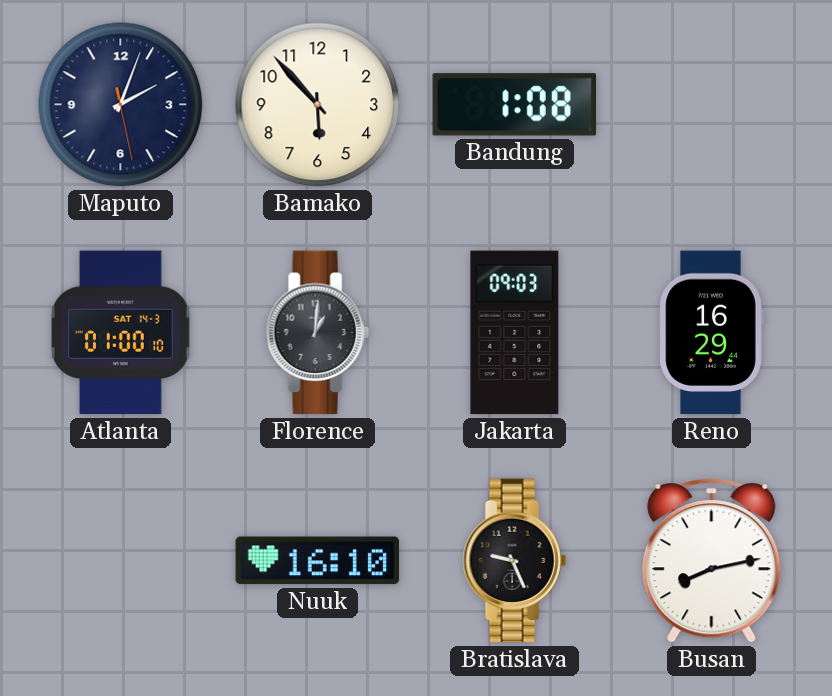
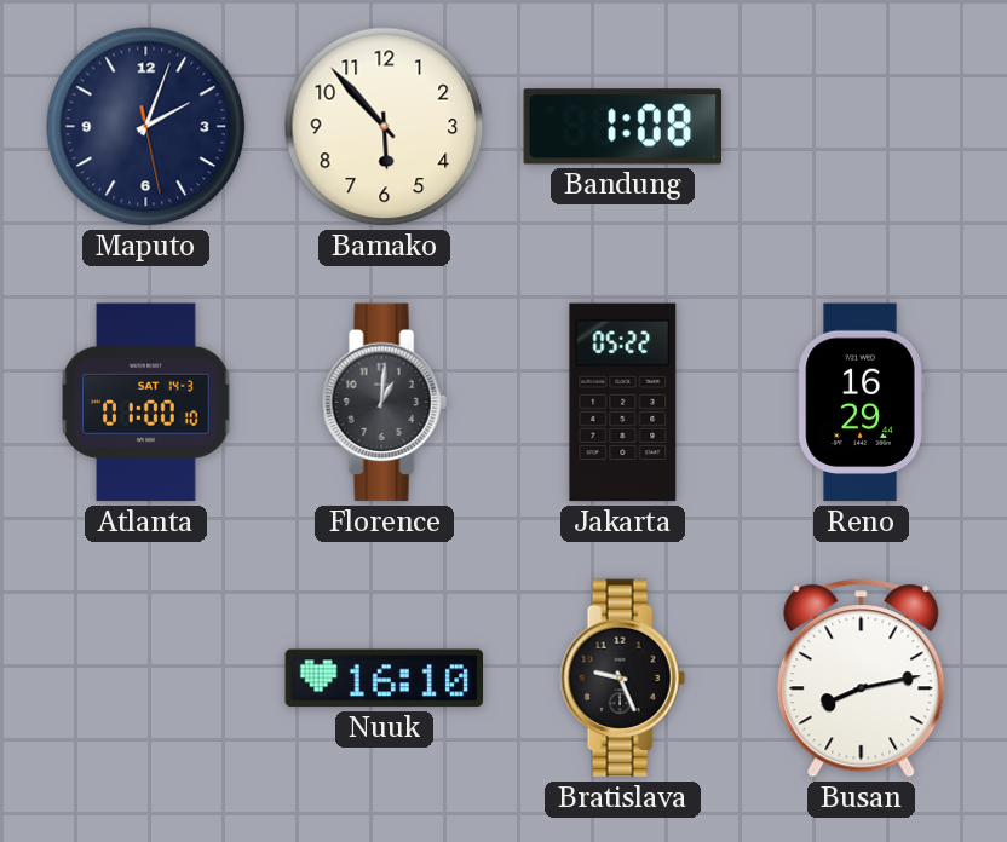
Jakarta: 09:03 -> 05:22
